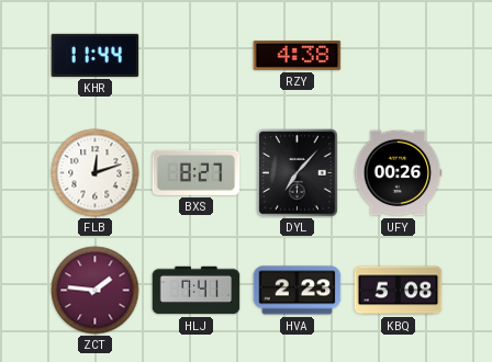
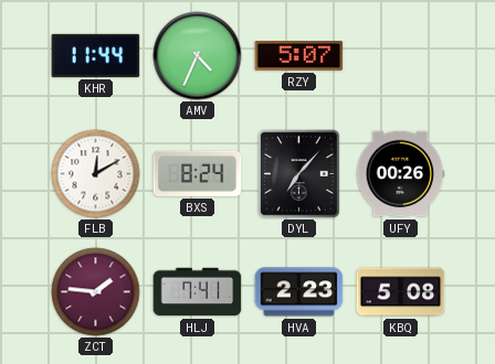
AMV: none -> 4:34
RZY: 4:38 -> 5:07
FLB: 12:12 -> 12:10
BXS: 8:27 -> 8:24
